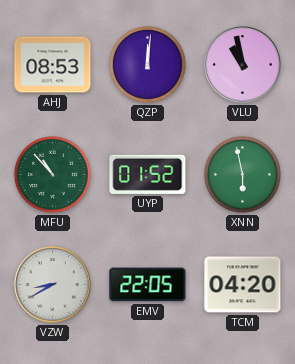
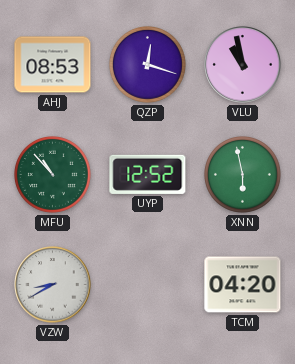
QZP: 12:01 -> 12:18
UYP: 01:52 -> 12:52
EMV: 22:05 -> none
